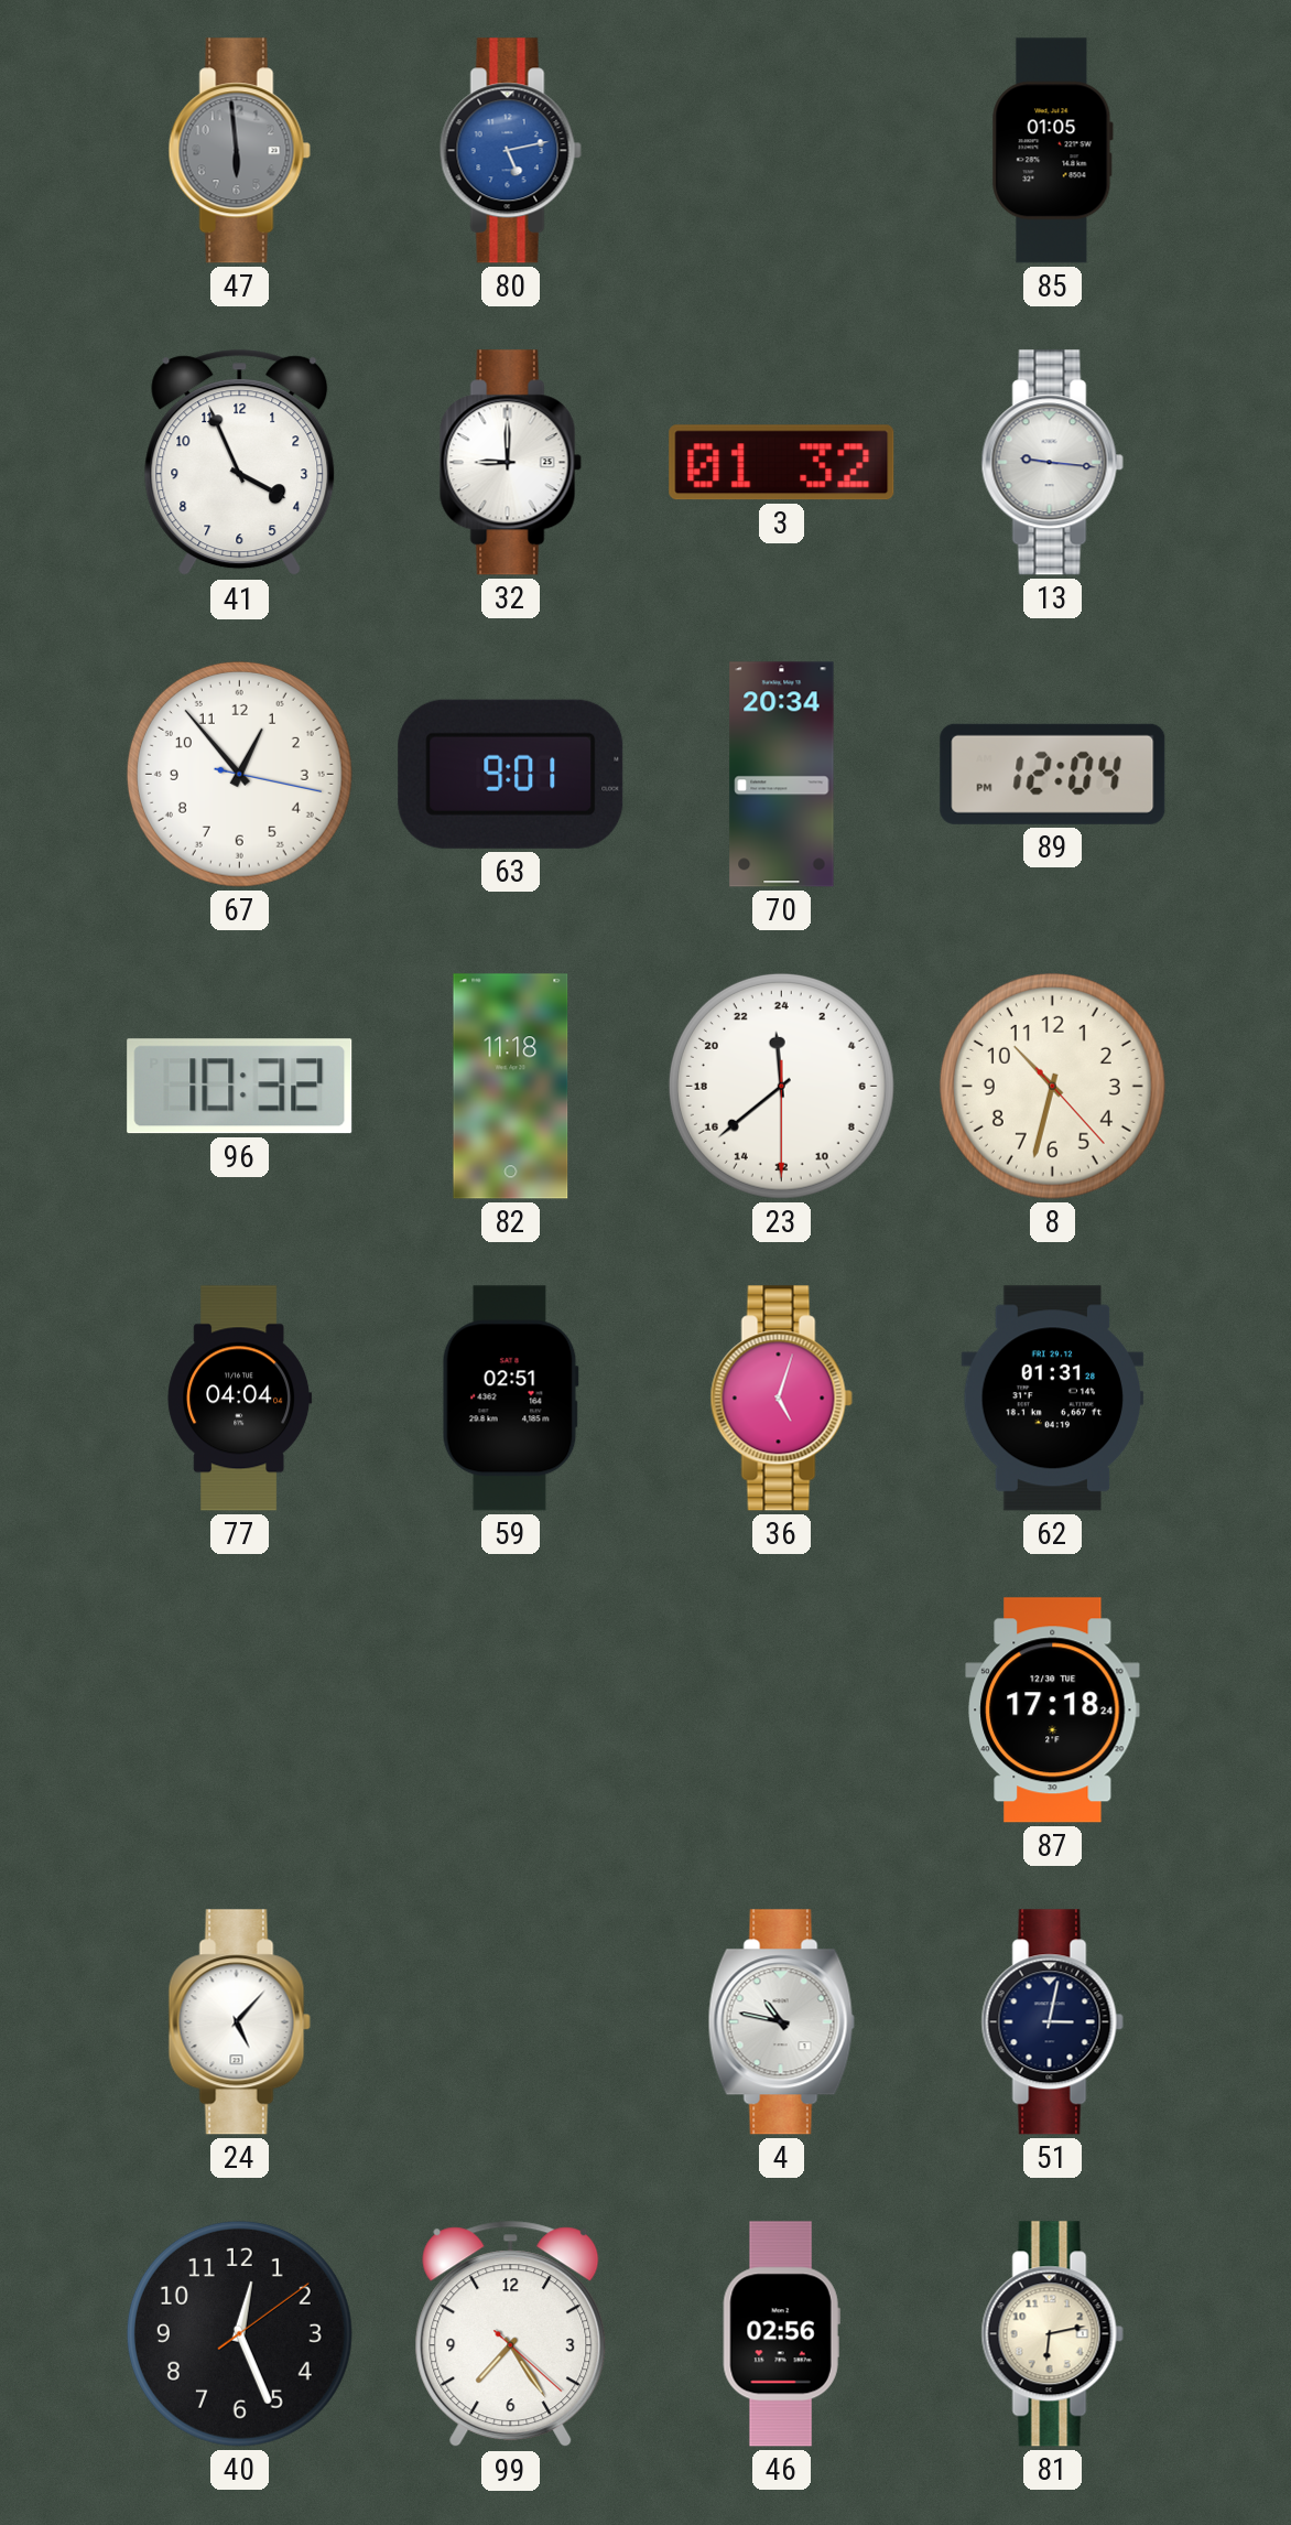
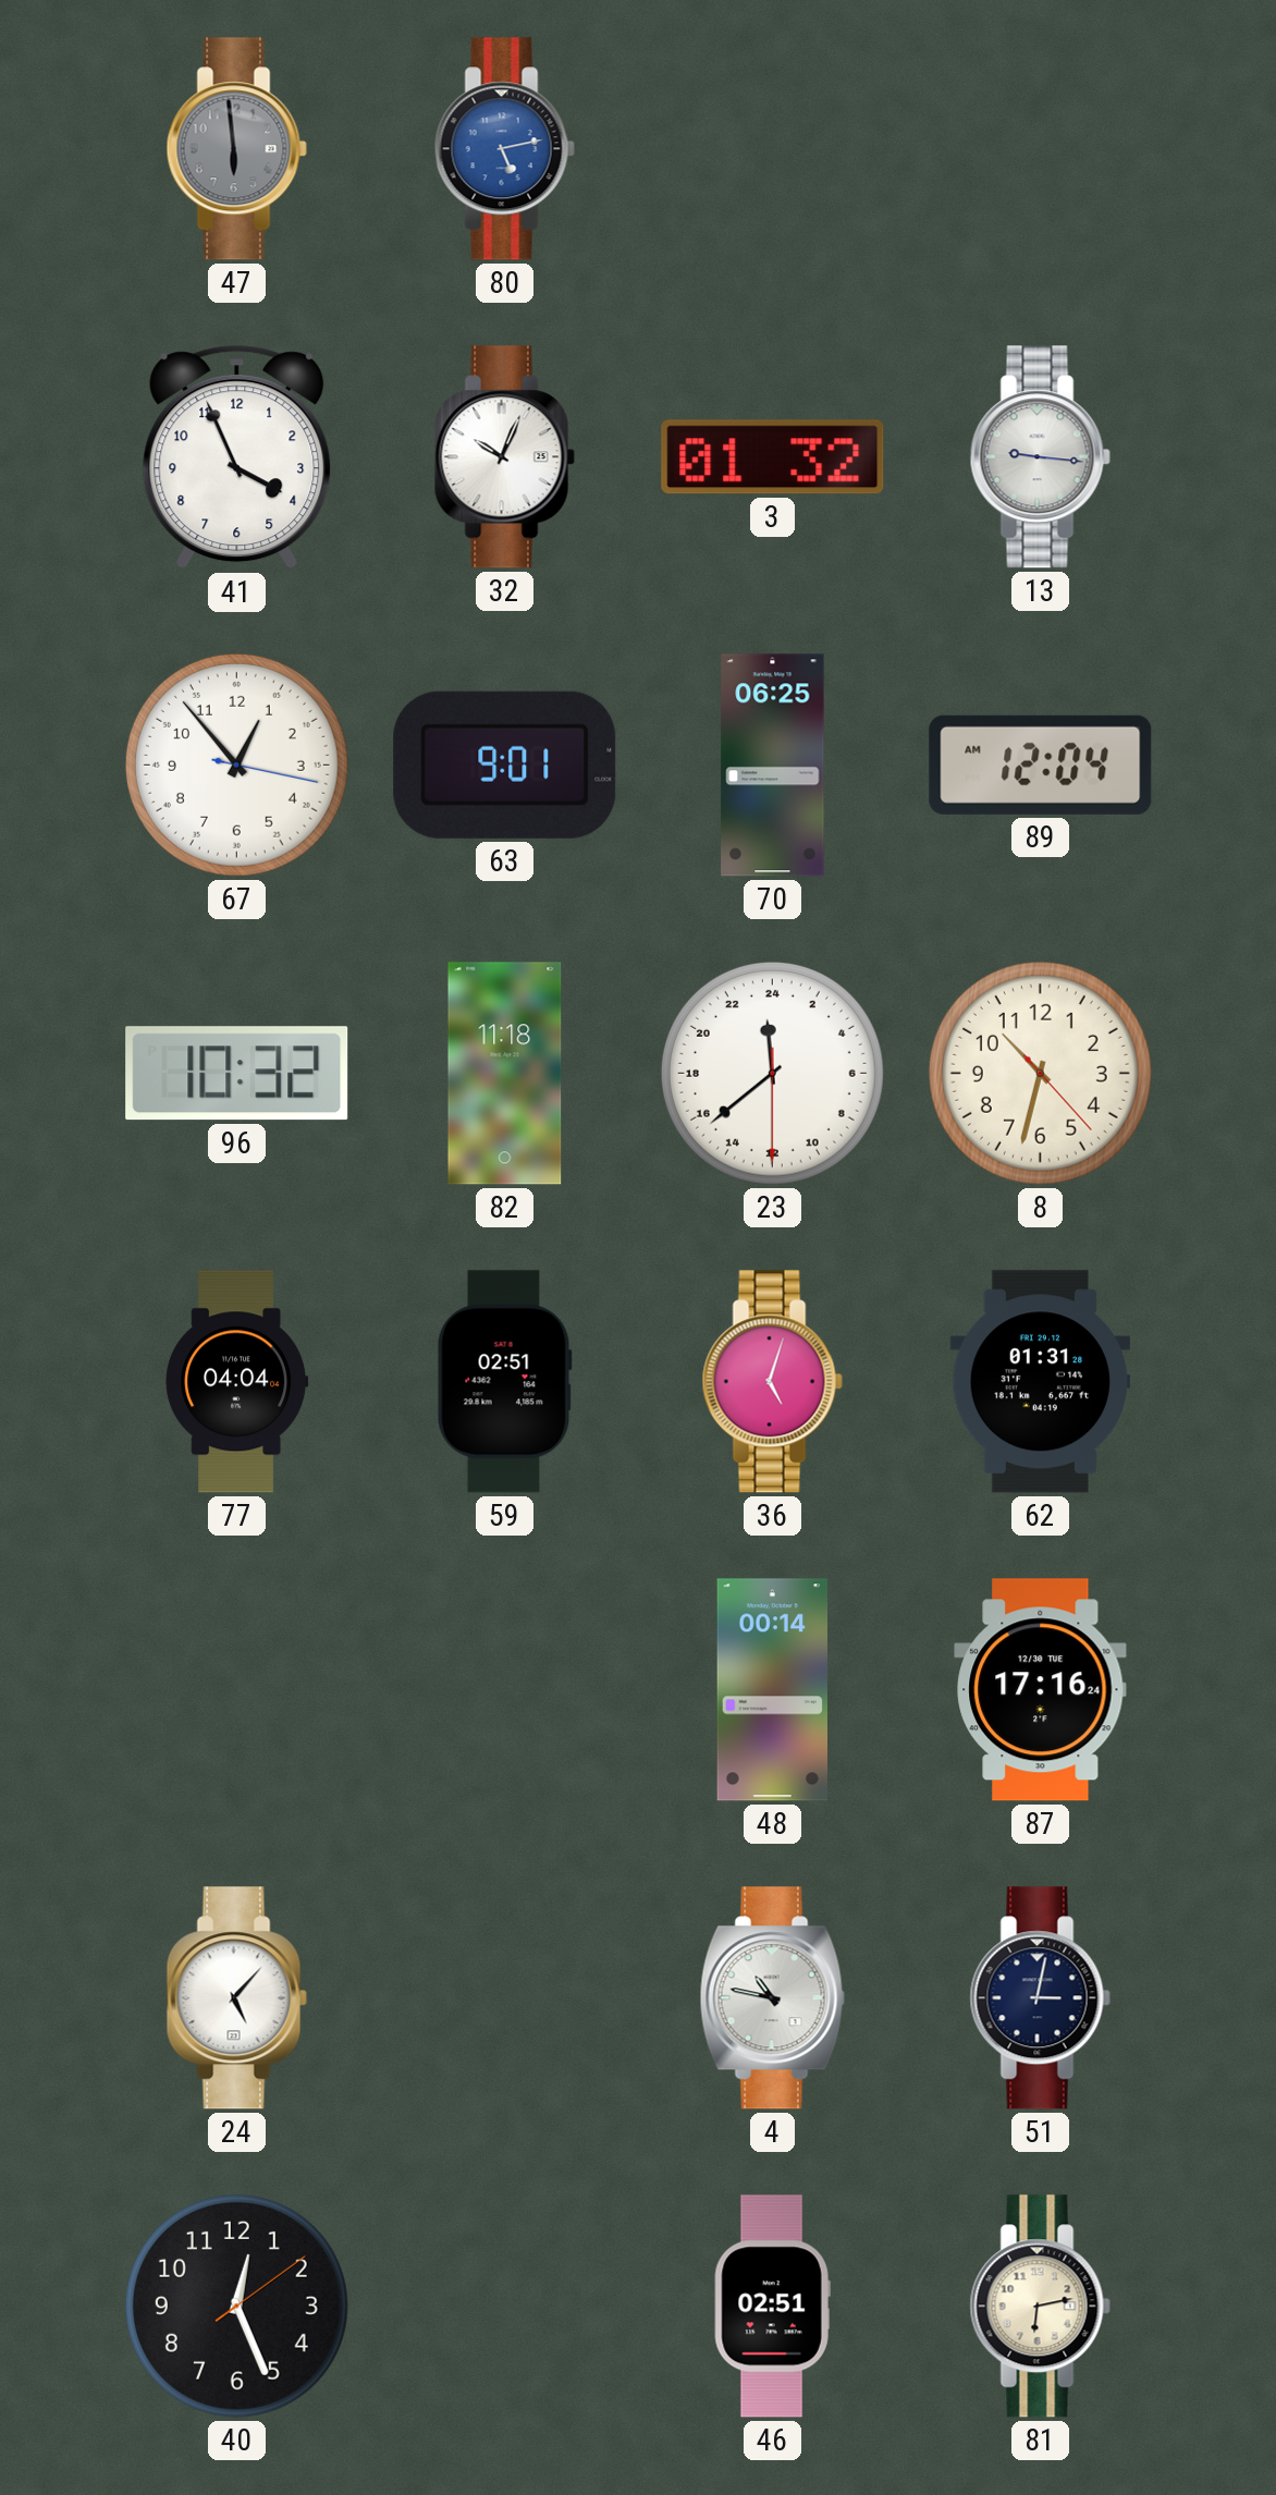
85: 01:05 -> none
32: 9:00 -> 10:04
70: 20:34 -> 06:25
89: 12:04 PM -> 12:04 AM
48: none -> 00:14
87: 17:18 -> 17:16
99: 7:24 -> none
46: 02:56 -> 02:51
